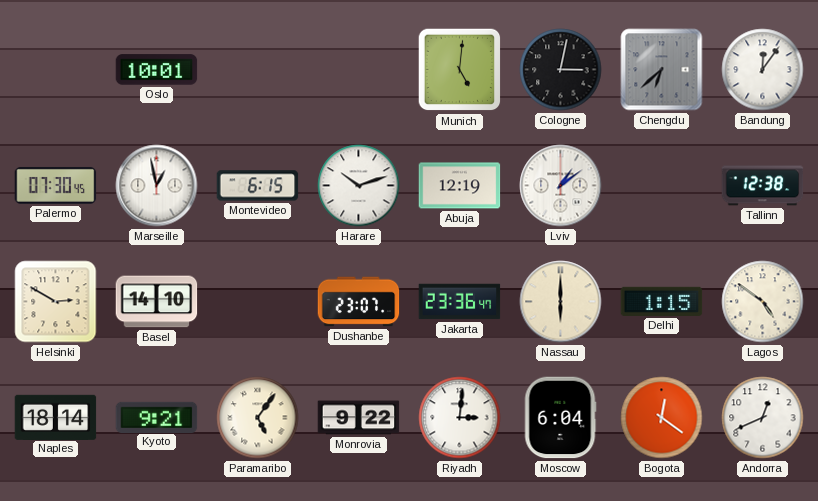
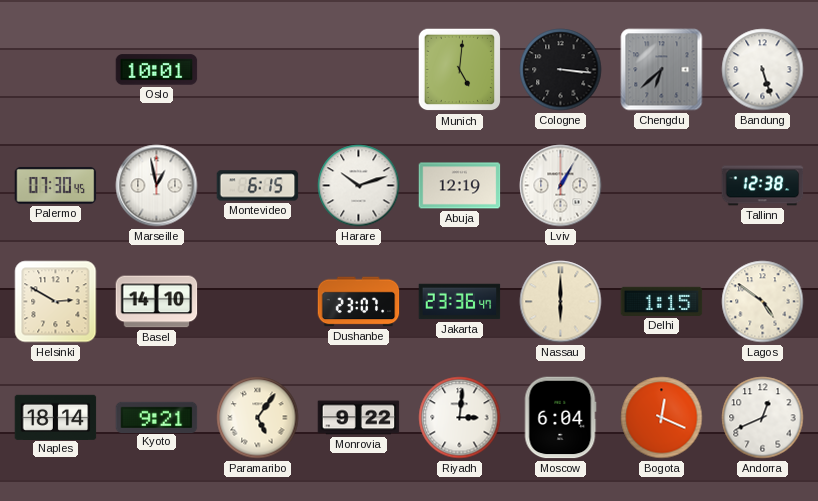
Cologne: 3:02 -> 3:16
Bandung: 12:06 -> 5:27
Lviv: 1:09 -> 1:05
Bogota: 12:21 -> 12:19
